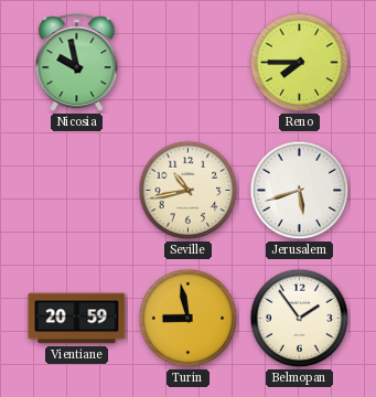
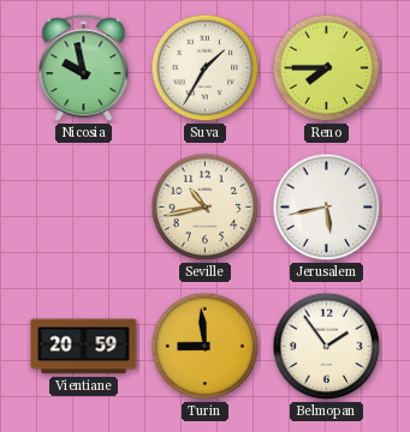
Suva: none -> 1:35
Jerusalem: 5:42 -> 5:43
Turin: 8:58 -> 8:59
